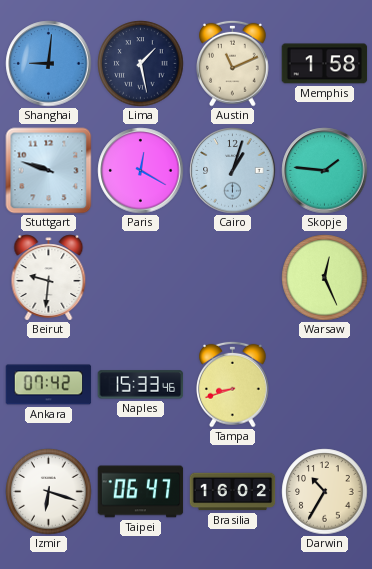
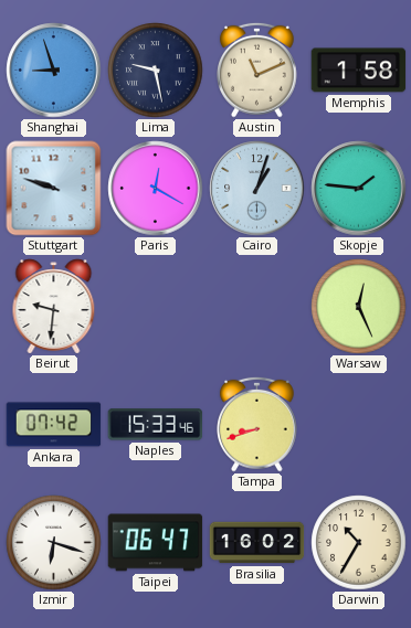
Shanghai: 9:01 -> 8:57
Lima: 1:28 -> 9:28
